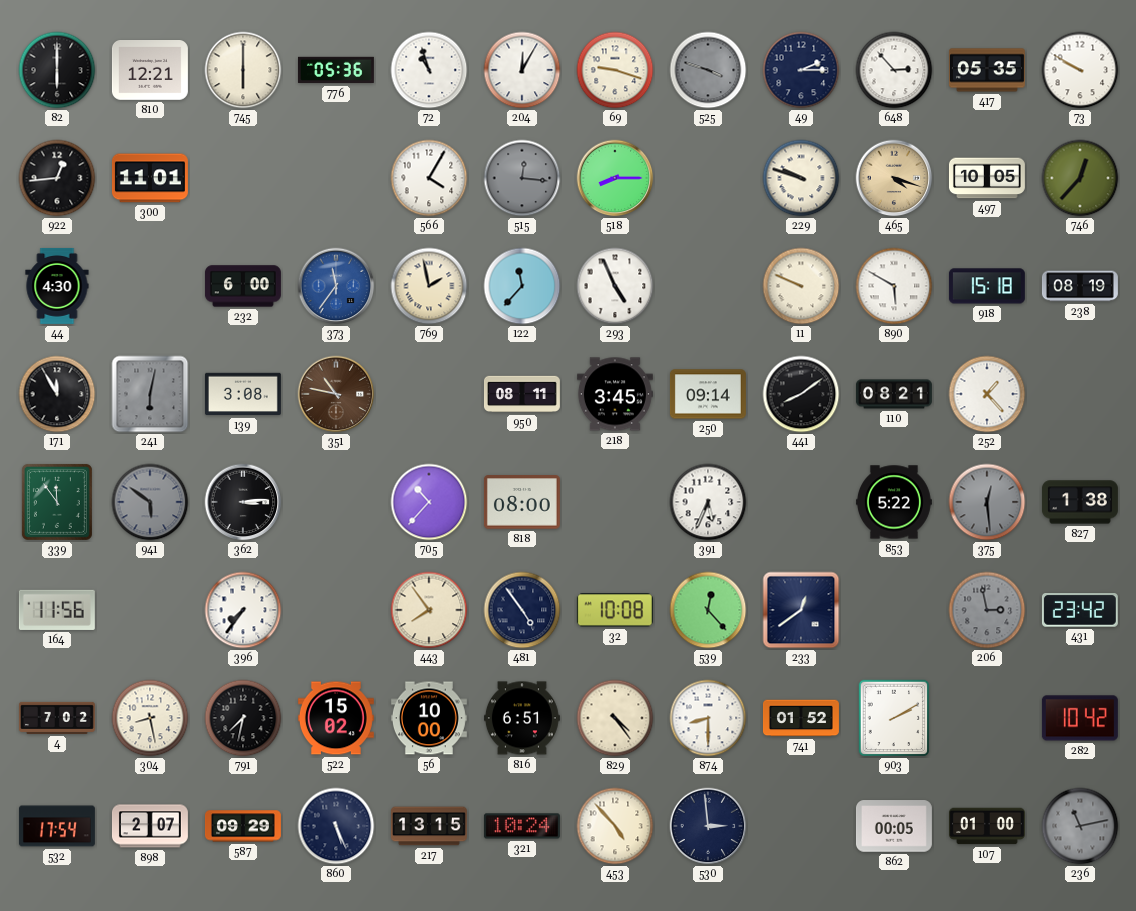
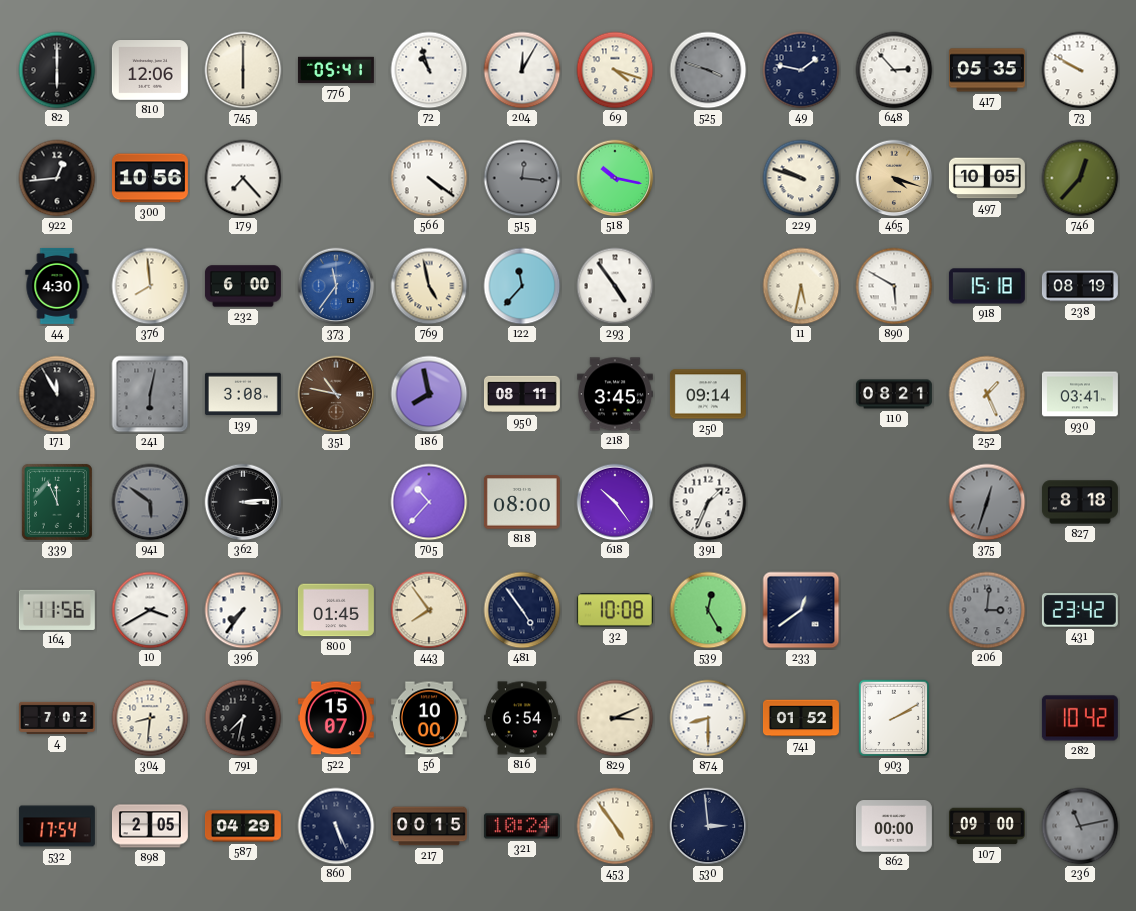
810: 12:21 -> 12:06
776: 05:36 -> 05:41
69: 9:18 -> 4:18
49: 2:15 -> 1:47
300: 11:01 -> 10:56
179: none -> 7:23
566: 4:05 -> 4:21
518: 8:15 -> 10:17
376: none -> 7:59
769: 1:58 -> 4:58
293: 4:56 -> 4:54
11: 9:49 -> 5:32
186: none -> 7:58
441: 8:09 -> none
252: 1:23 -> 1:26
930: none -> 03:41
339: 11:54 -> 11:56
618: none -> 10:24
391: 5:34 -> 1:34
853: 5:22 -> none
375: 12:29 -> 12:33
827: 1:38 -> 8:18
10: none -> 3:40
800: none -> 01:45
539: 12:23 -> 12:25
206: 2:58 -> 3:01
304: 8:28 -> 8:31
522: 15:02 -> 15:07
816: 6:51 -> 6:54
829: 4:24 -> 3:11
898: 2:07 -> 2:05
587: 09:29 -> 04:29
217: 13:15 -> 00:15
453: 4:53 -> 4:54
862: 00:05 -> 00:00
107: 01:00 -> 09:00
